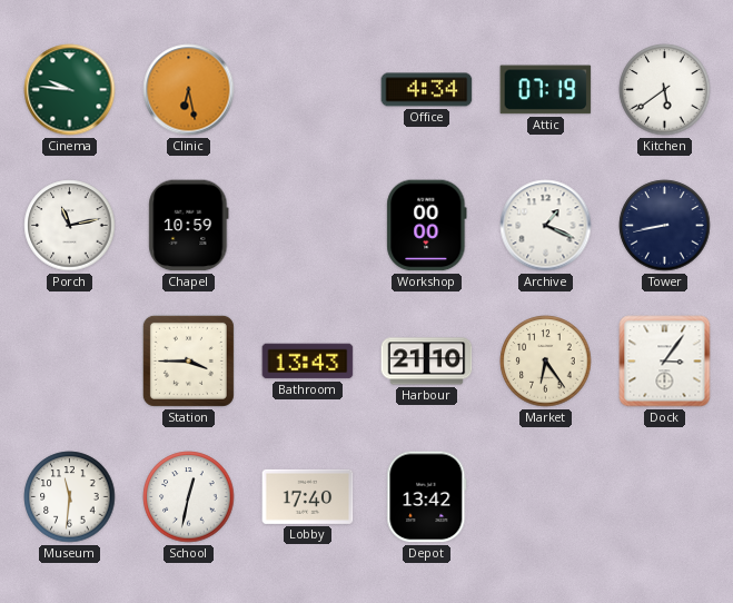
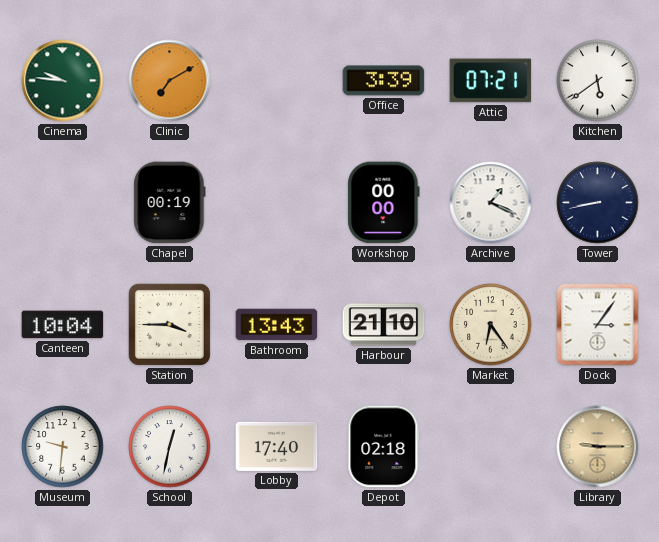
Clinic: 6:28 -> 7:10
Office: 4:34 -> 3:39
Attic: 07:19 -> 07:21
Porch: 11:13 -> none
Chapel: 10:59 -> 00:19
Canteen: none -> 10:04
Museum: 11:31 -> 9:31
Depot: 13:42 -> 02:18
Library: none -> 9:15
